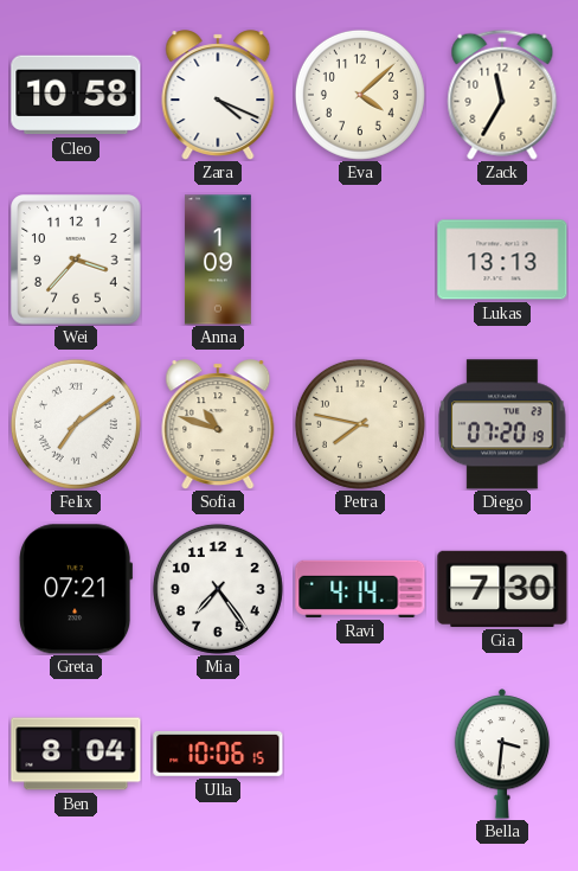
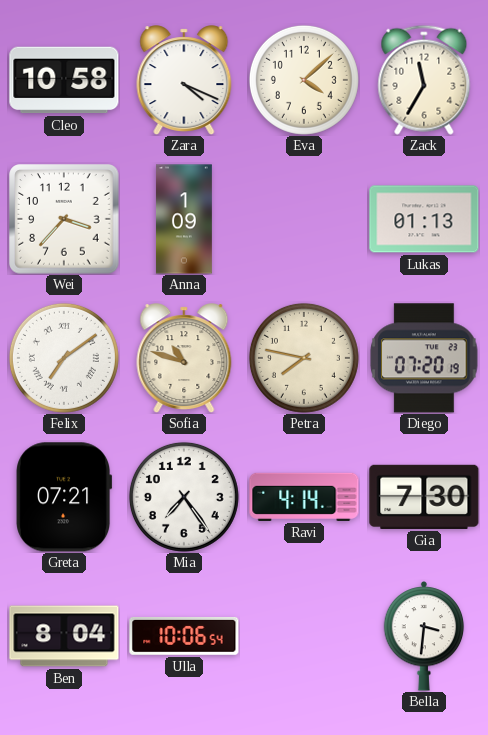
Lukas: 13:13 -> 01:13
Ulla: 10:06:15 -> 10:06:54
